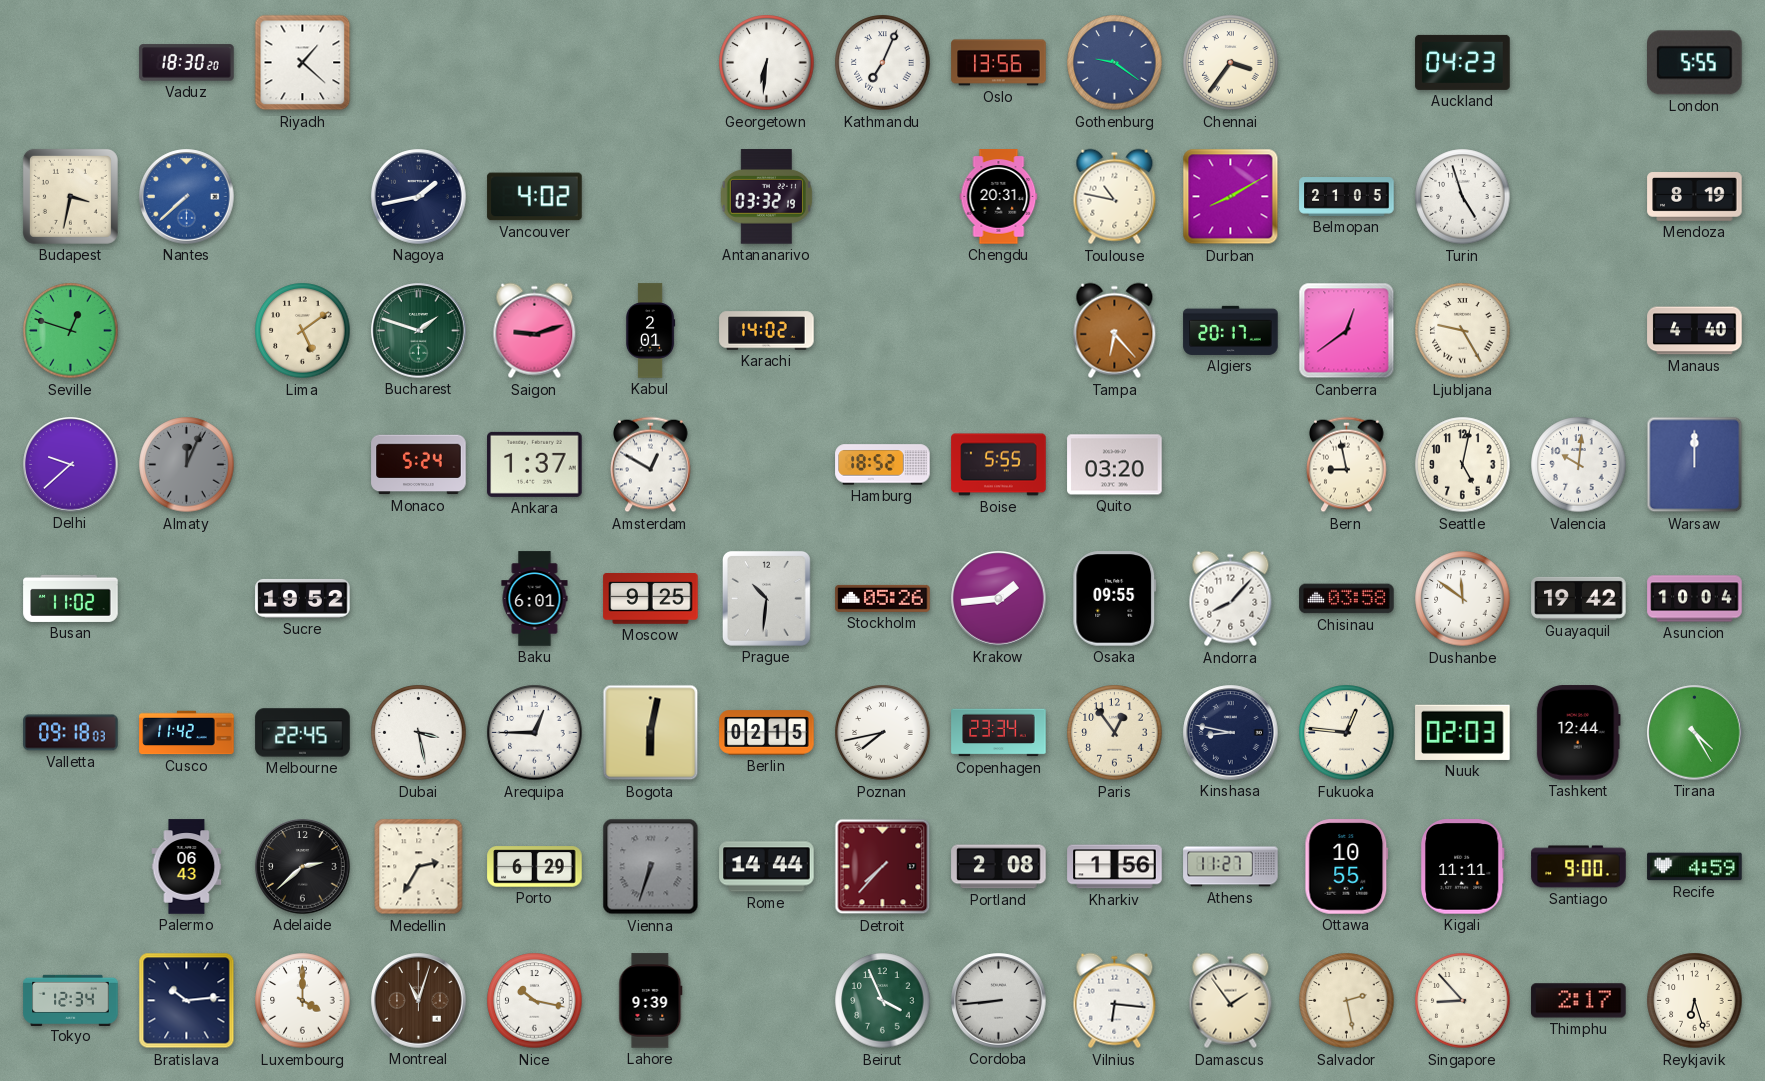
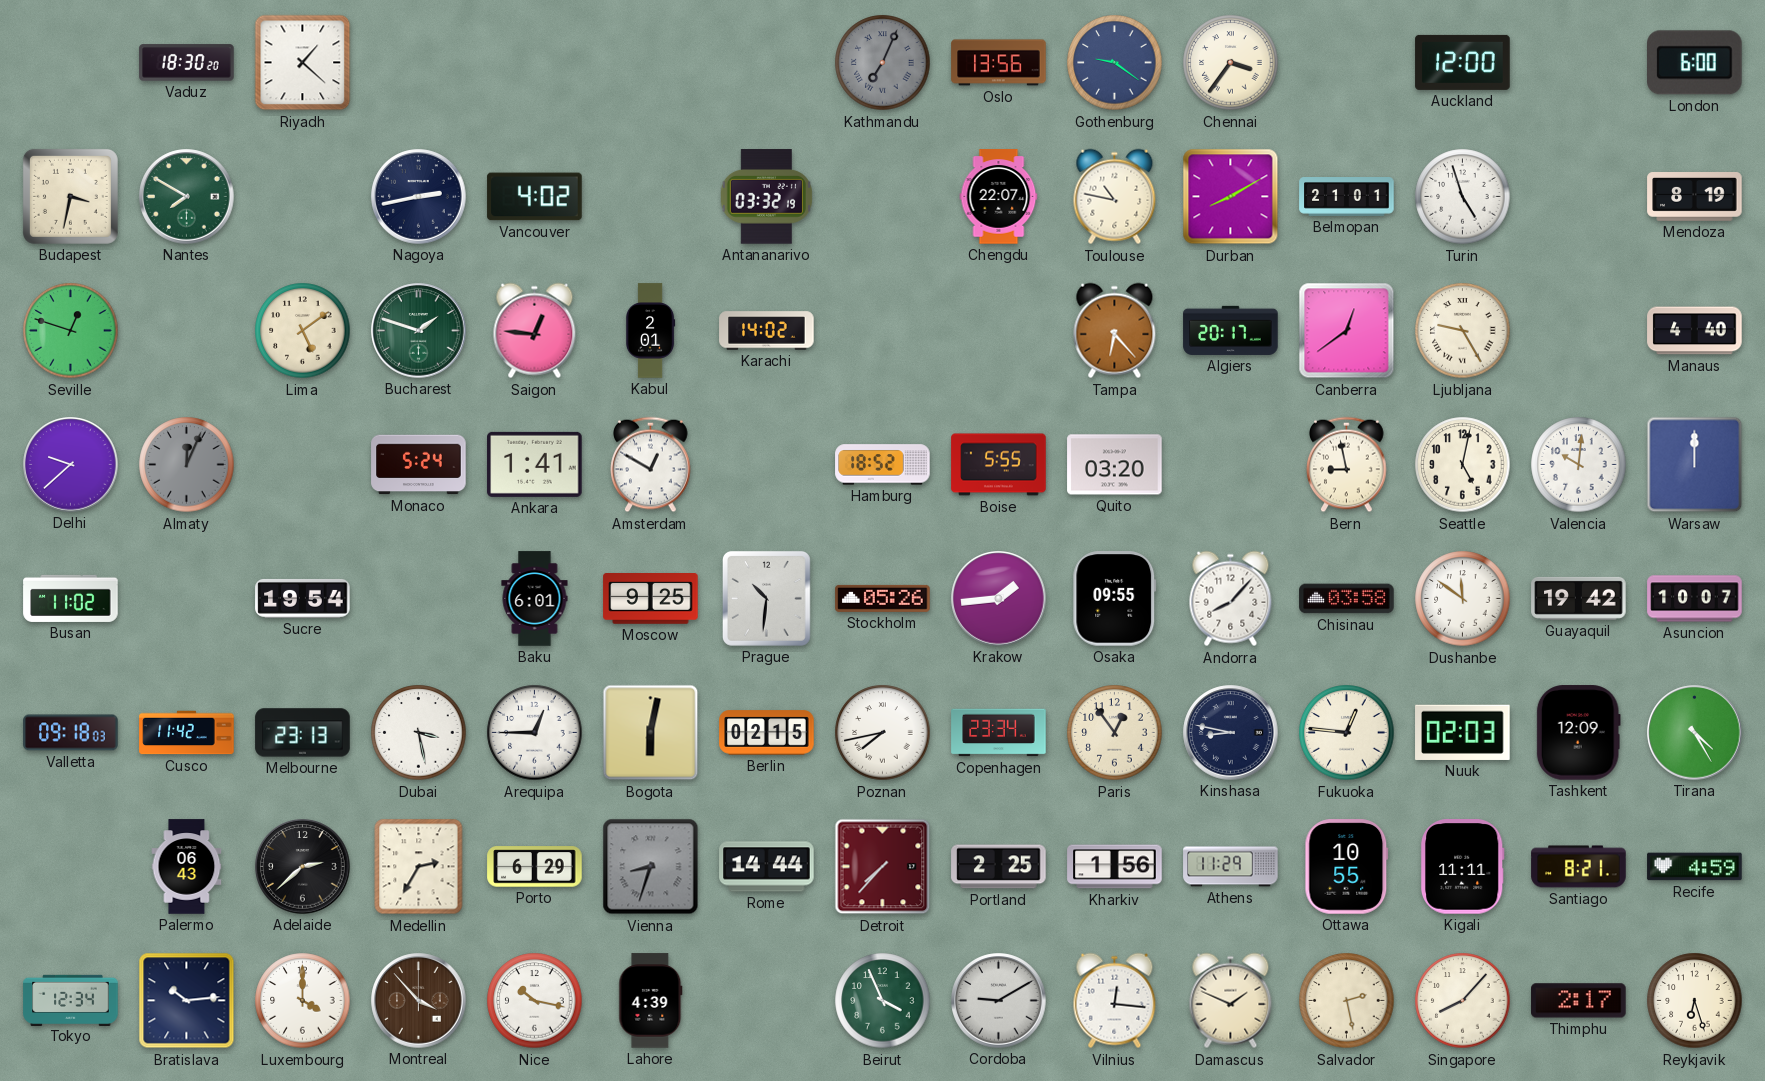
Georgetown: 6:31 -> none
Kathmandu dial: white -> grey
Auckland: 04:23 -> 12:00
London: 5:55 -> 6:00
Nantes: 7:38 -> 7:50
Nantes dial: blue -> green
Nagoya: 1:43 -> 2:43
Chengdu: 20:31 -> 22:07
Belmopan: 21:05 -> 21:01
Saigon: 9:12 -> 12:46
Ankara: 1:37 -> 1:41
Sucre: 19:52 -> 19:54
Asuncion: 10:04 -> 10:07
Melbourne: 22:45 -> 23:13
Tashkent: 12:44 -> 12:09
Vienna: 6:33 -> 8:33
Portland: 2:08 -> 2:25
Athens: 11:27 -> 11:29
Santiago: 9:00 -> 8:21
Montreal: 11:03 -> 3:53
Lahore: 9:39 -> 4:39
Cordoba: 8:44 -> 9:10
Vilnius: 6:16 -> 12:16
Damascus: 1:54 -> 1:49
Singapore: 8:53 -> 8:07
